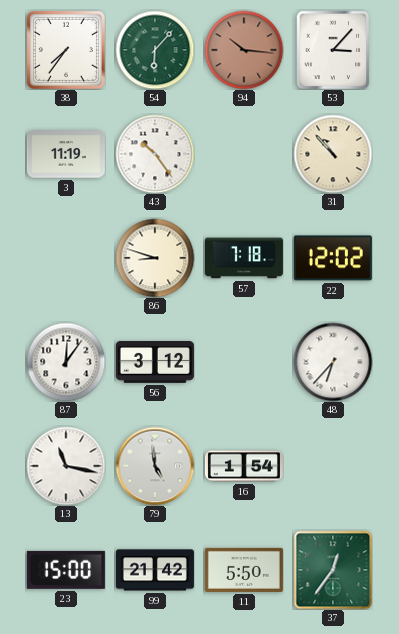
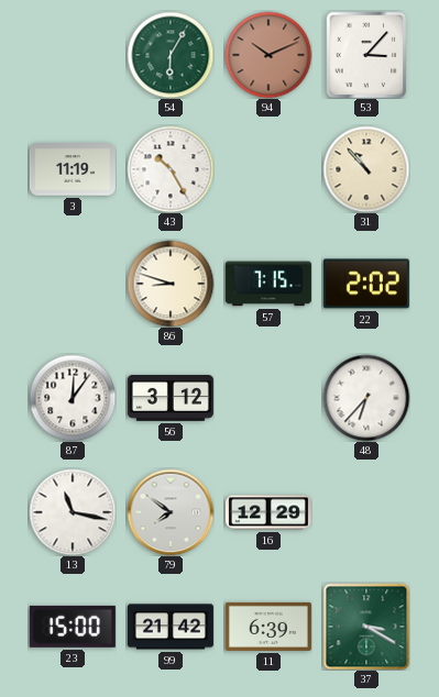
38: 7:36 -> none
54: 6:07 -> 6:05
94: 10:16 -> 10:11
43: 10:24 -> 10:25
57: 7:18 -> 7:15
22: 12:02 -> 2:02
79: 4:59 -> 7:51
16: 1:54 -> 12:29
11: 5:50 -> 6:39
37: 12:36 -> 3:20
